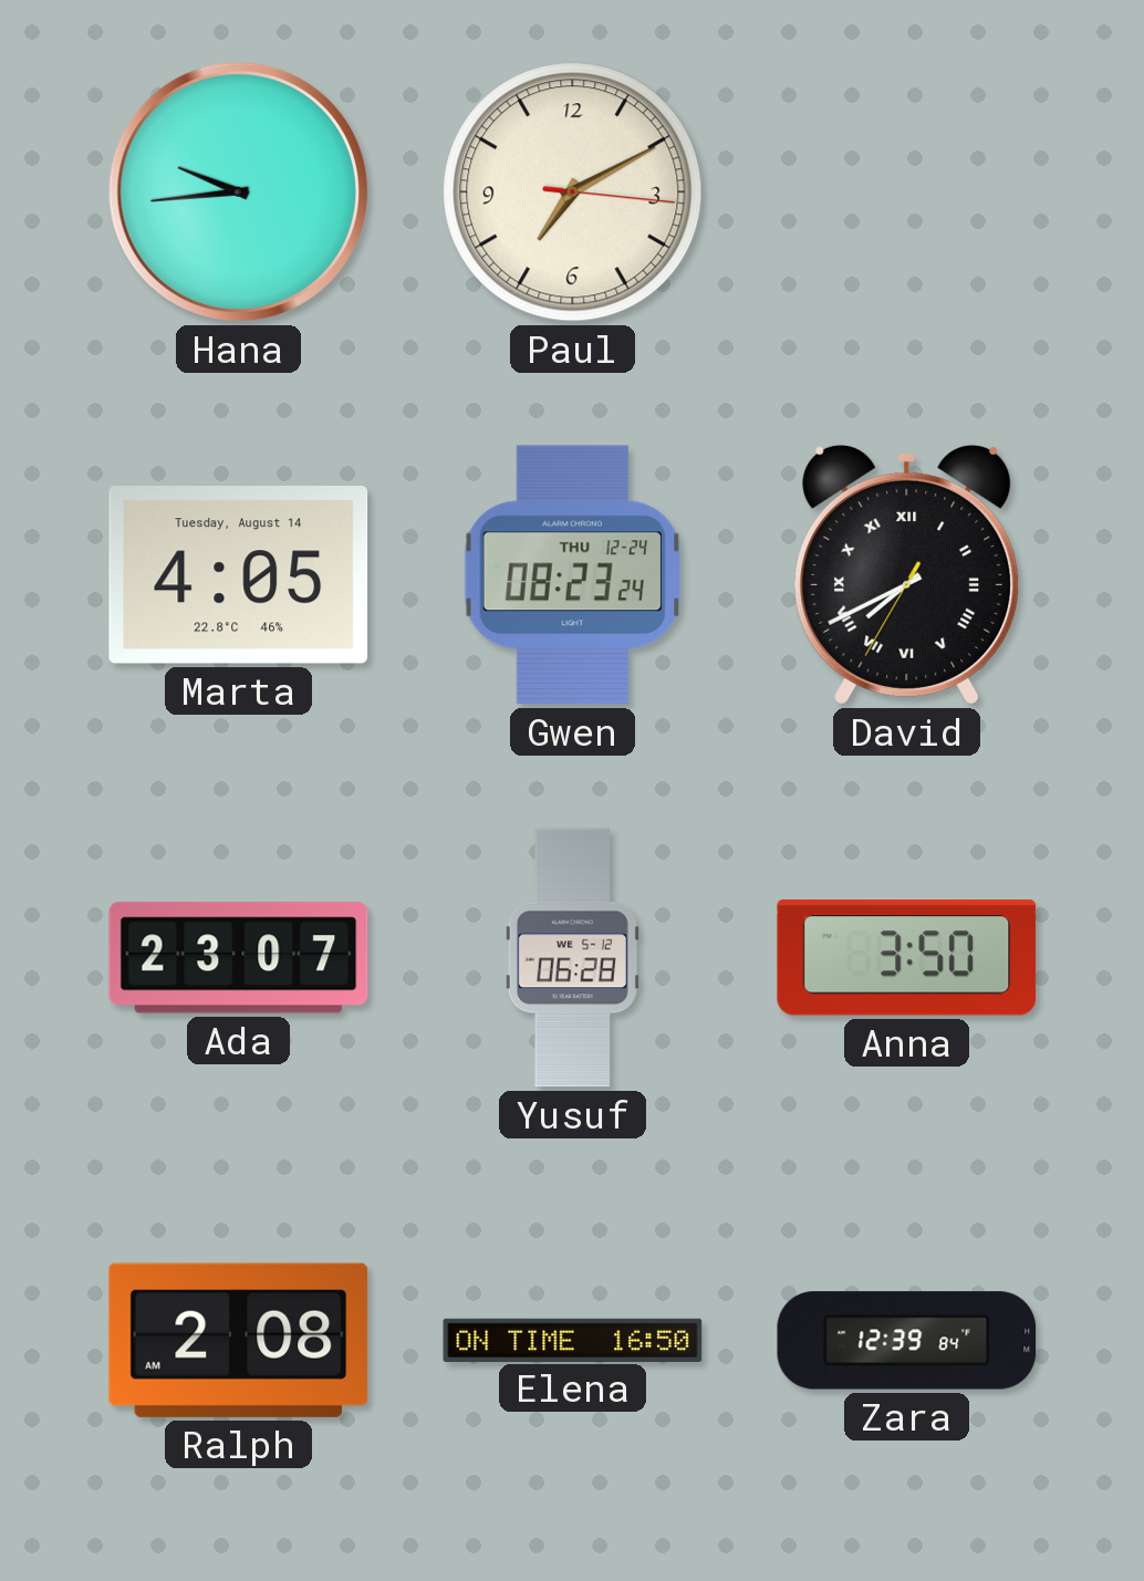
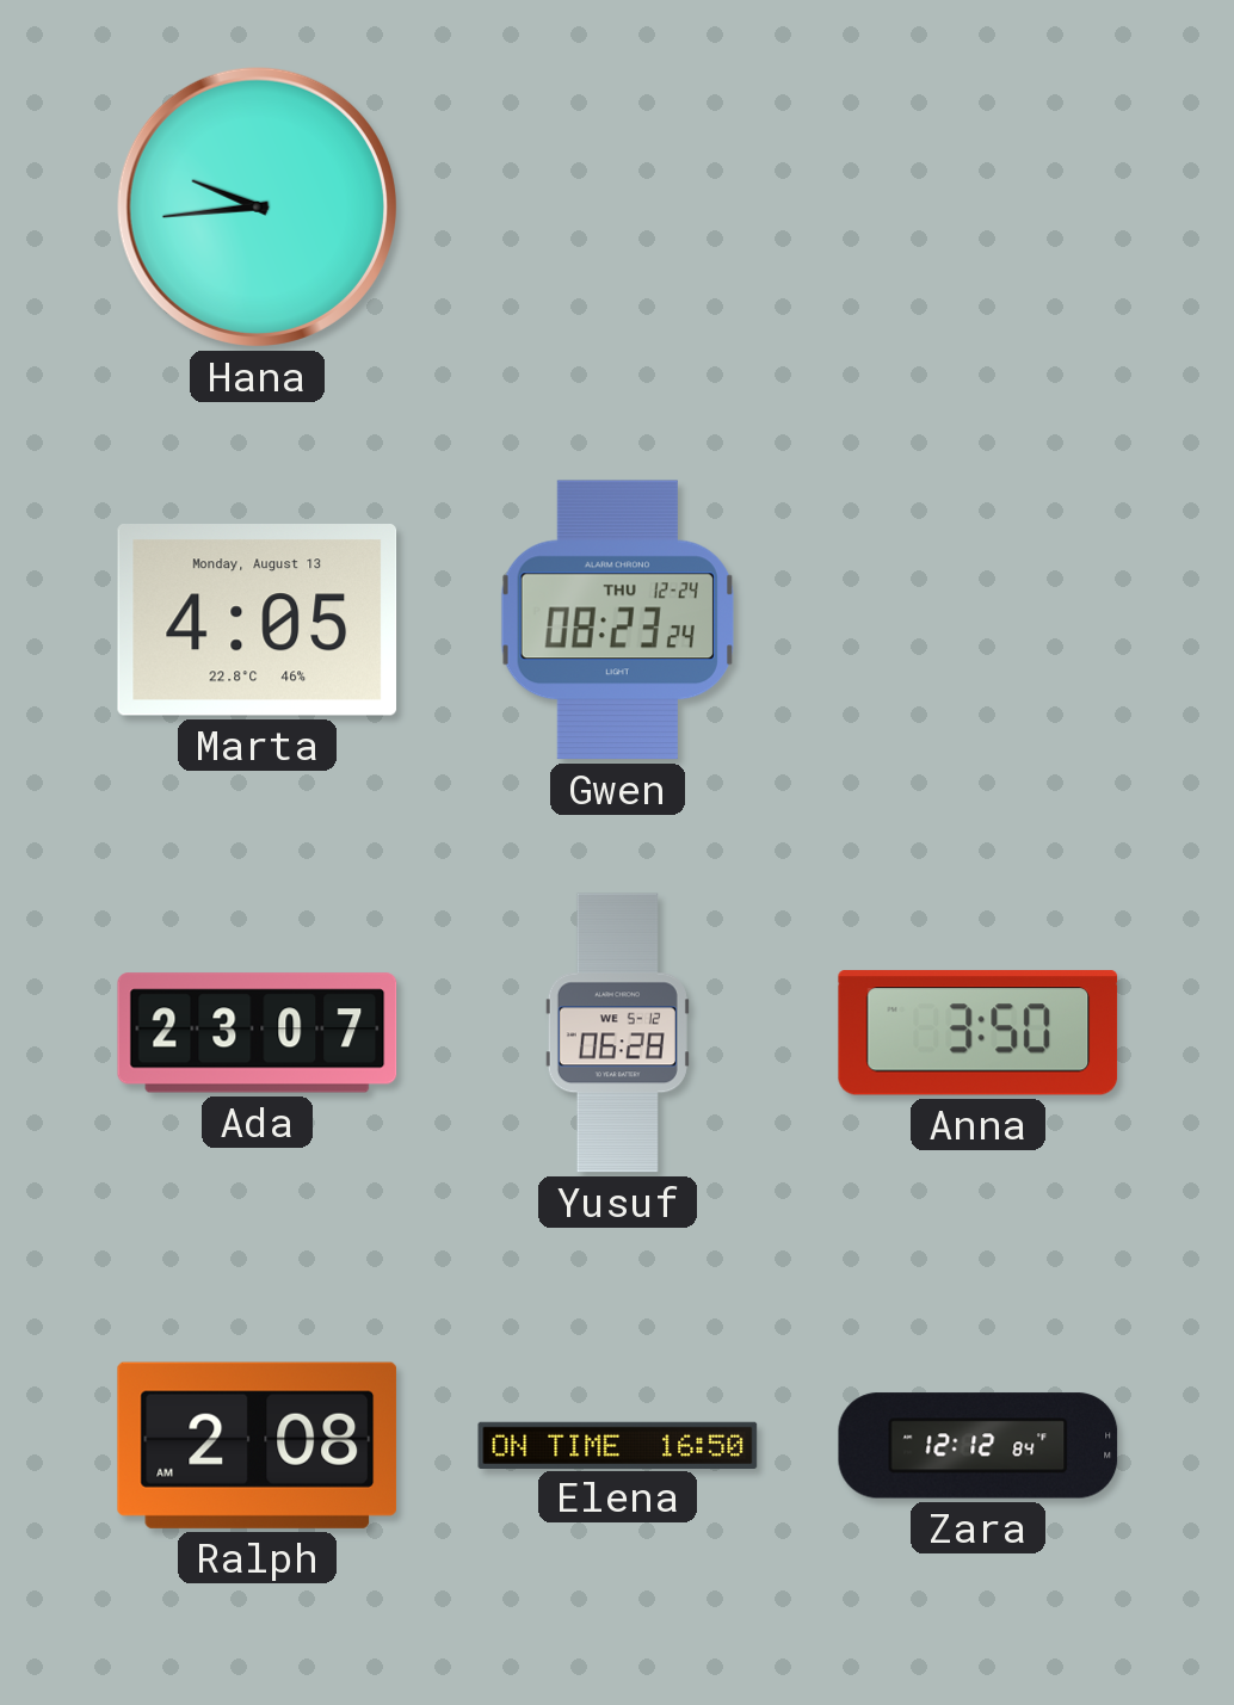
Paul: 7:10 -> none
Marta date: Tuesday, August 14 -> Monday, August 13
David: 7:40 -> none
Zara: 12:39 -> 12:12
